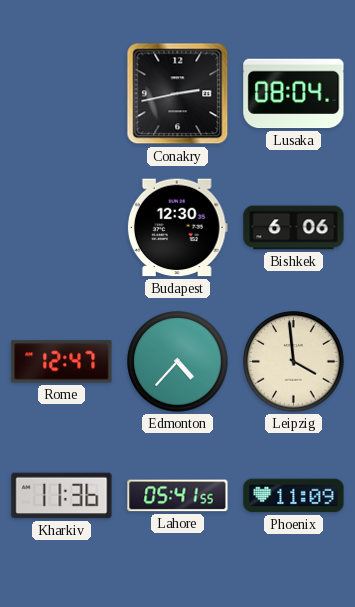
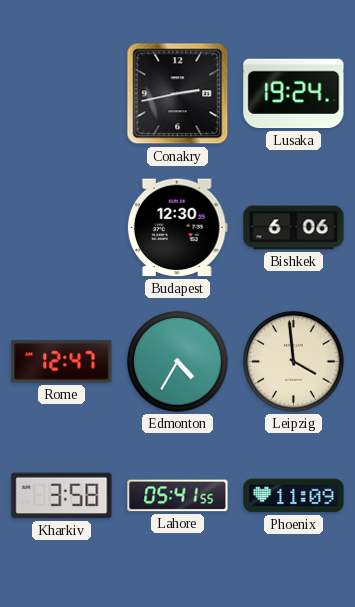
Lusaka: 08:04 -> 19:24
Edmonton: 4:37 -> 4:35
Kharkiv: 11:36 -> 3:58
